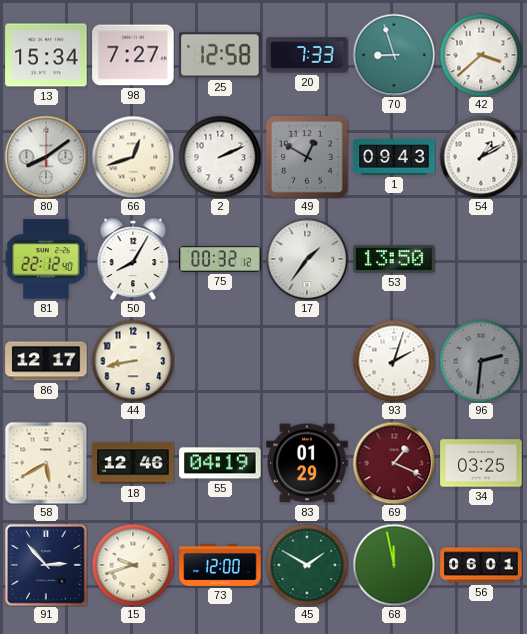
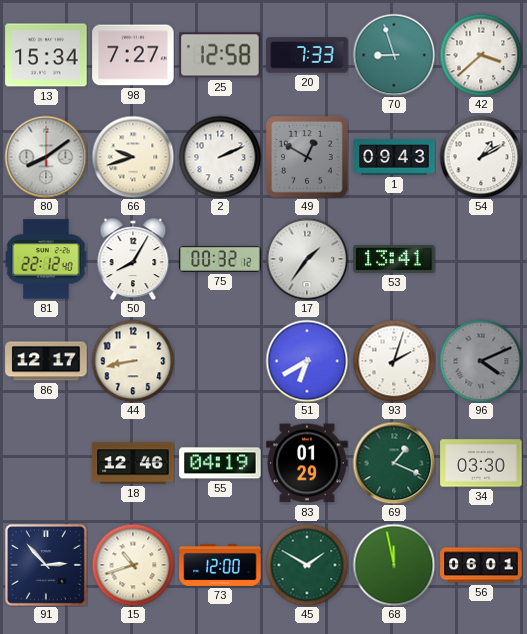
66: 12:42 -> 9:42
53: 13:50 -> 13:41
51: none -> 6:40
96: 2:31 -> 4:11
58: 5:40 -> none
69 dial: burgundy -> green
34: 03:25 -> 03:30
15: 9:42 -> 10:42
